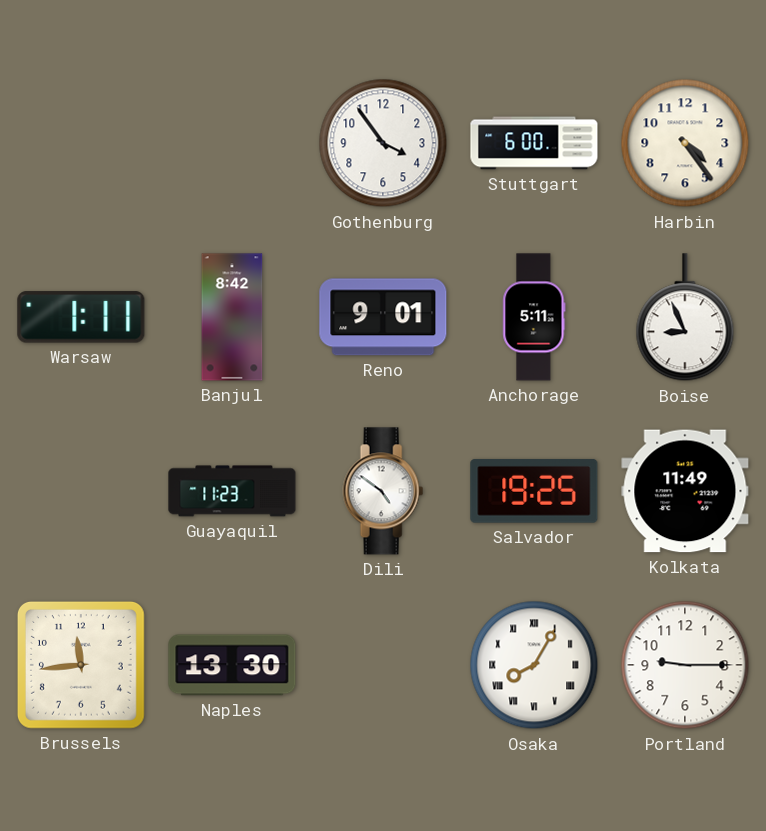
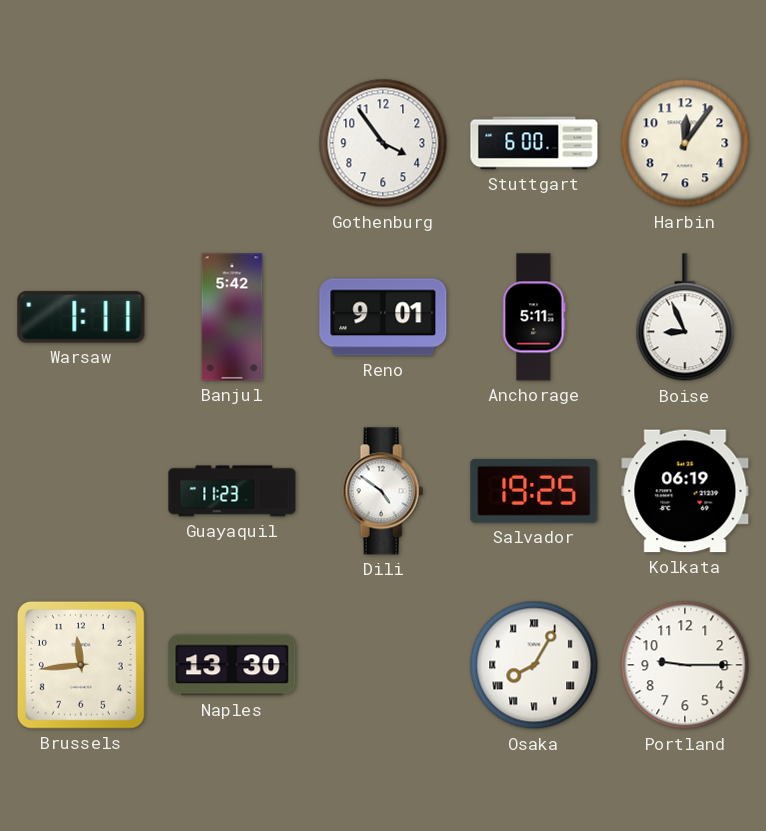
Harbin: 4:24 -> 12:06
Banjul: 8:42 -> 5:42
Kolkata: 11:49 -> 06:19
